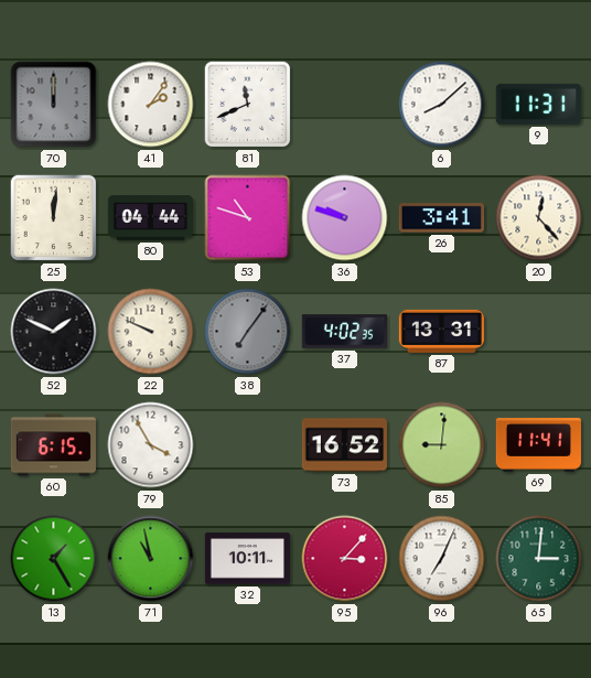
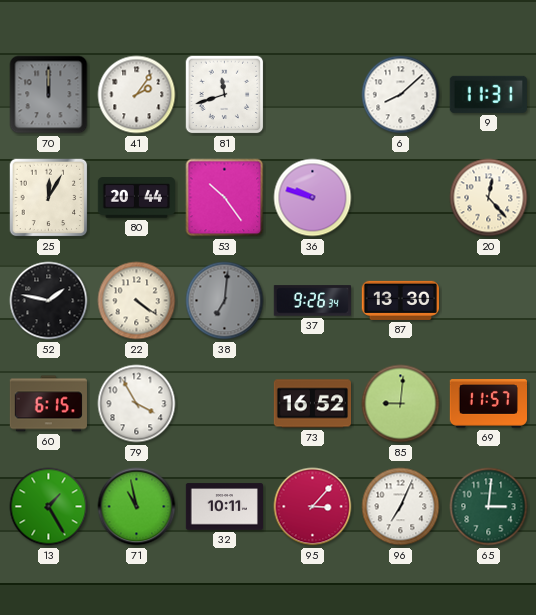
81: 11:41 -> 11:42
25: 12:01 -> 12:05
80: 04:44 -> 20:44
53: 10:48 -> 10:24
26: 3:41 -> none
52: 1:49 -> 1:47
22: 9:49 -> 4:21
38: 7:06 -> 7:01
37: 4:02 -> 9:26
87: 13:31 -> 13:30
69: 11:41 -> 11:57
